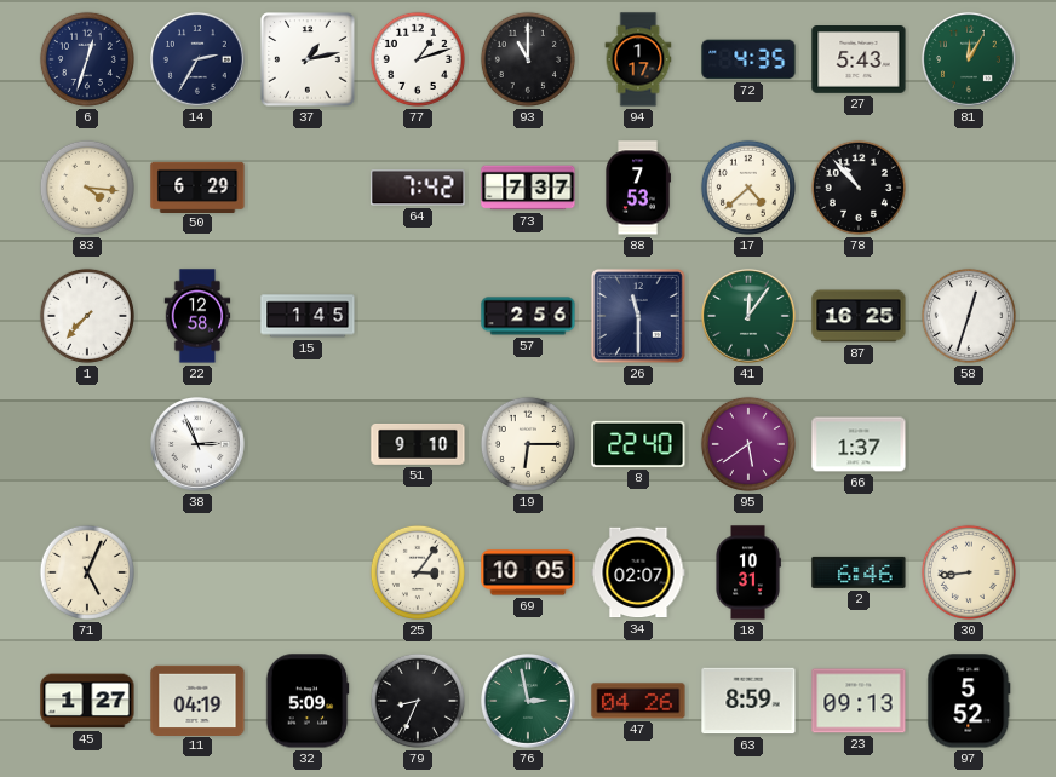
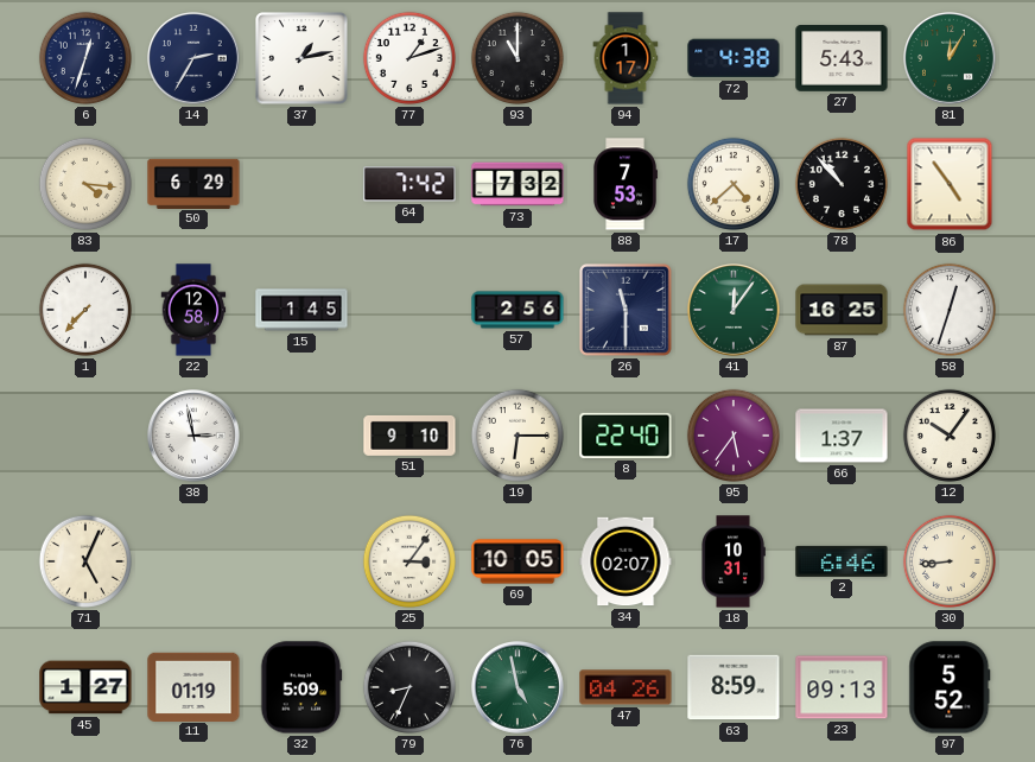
72: 4:35 -> 4:38
73: 7:37 -> 7:32
86: none -> 4:54
38: 2:56 -> 2:58
95: 5:39 -> 5:36
12: none -> 10:06
11: 04:19 -> 01:19
76: 2:58 -> 4:58
